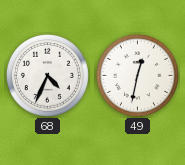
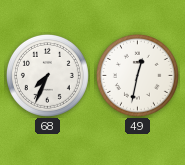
68: 4:34 -> 7:34
